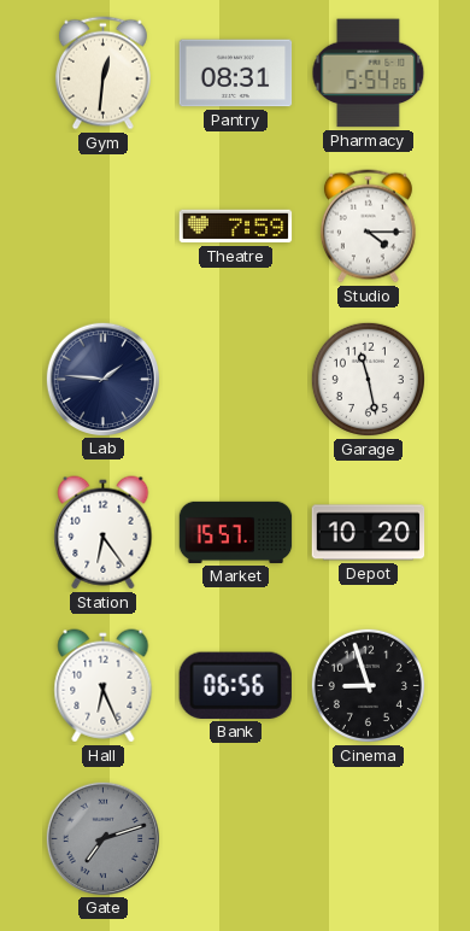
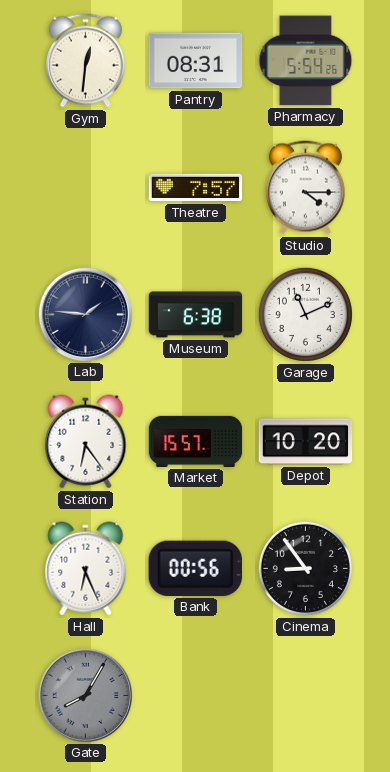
Theatre: 7:59 -> 7:57
Museum: none -> 6:38
Garage: 11:28 -> 11:11
Bank: 06:56 -> 00:56
Cinema: 8:57 -> 8:54
Gate: 7:12 -> 8:05
